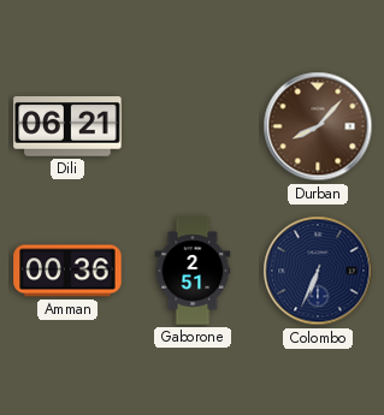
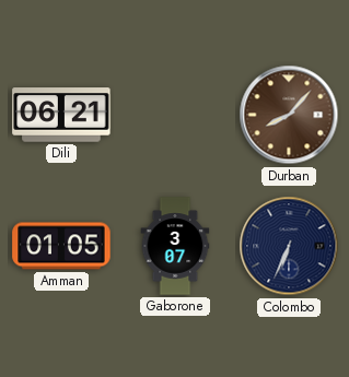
Amman: 00:36 -> 01:05
Gaborone: 2:51 -> 3:07
